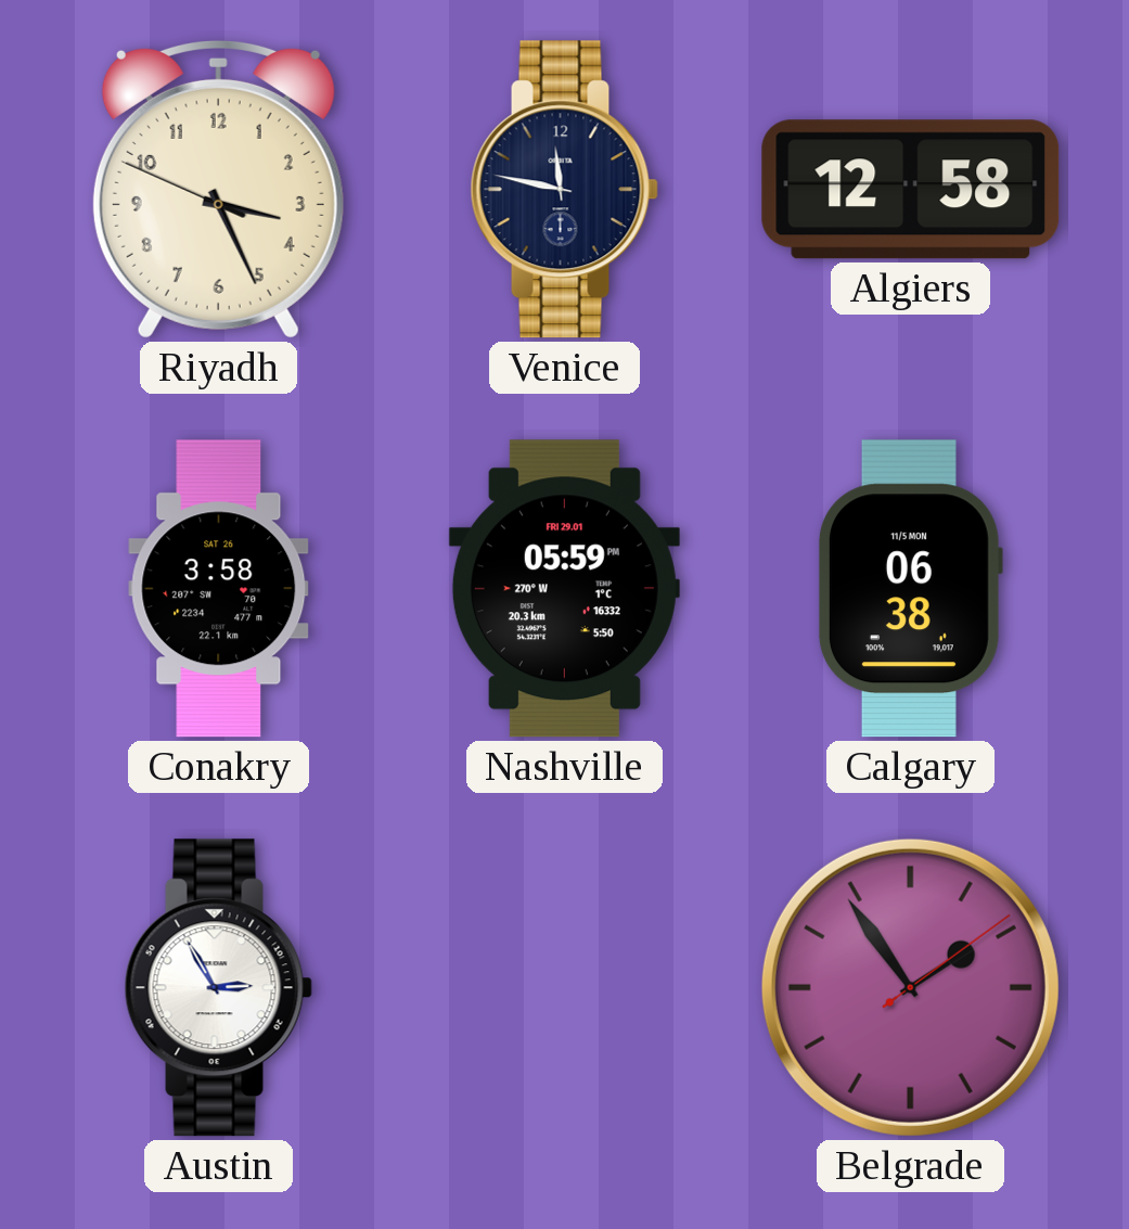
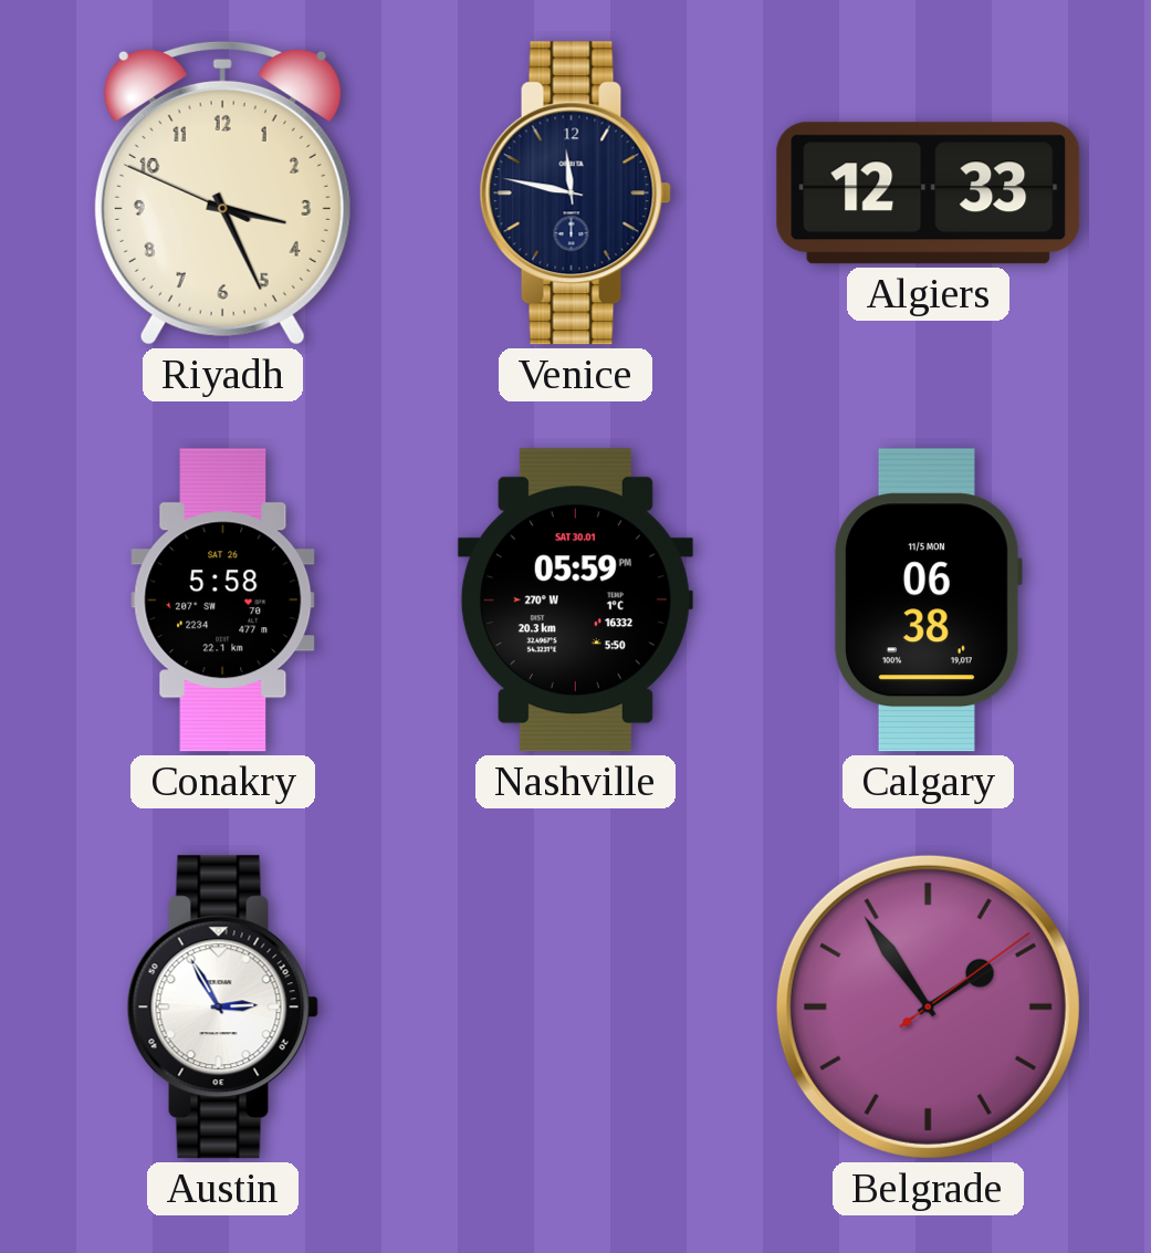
Algiers: 12:58 -> 12:33
Conakry: 3:58 -> 5:58
Nashville date: FRI 29.01 -> SAT 30.01
